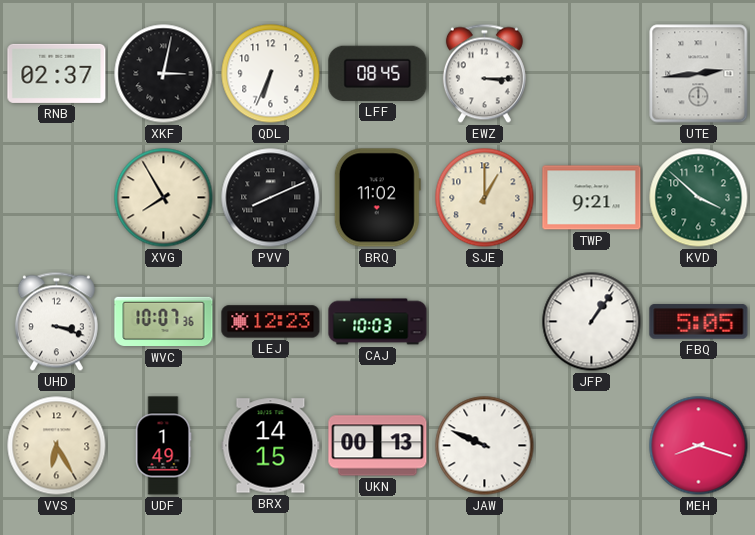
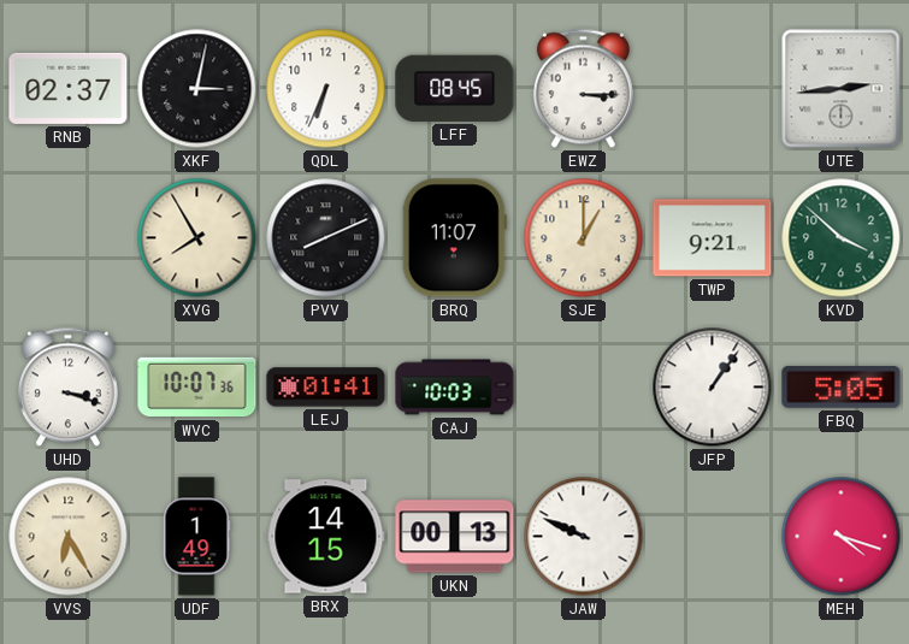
BRQ: 11:02 -> 11:07
LEJ: 12:23 -> 01:41
MEH: 8:18 -> 4:18
